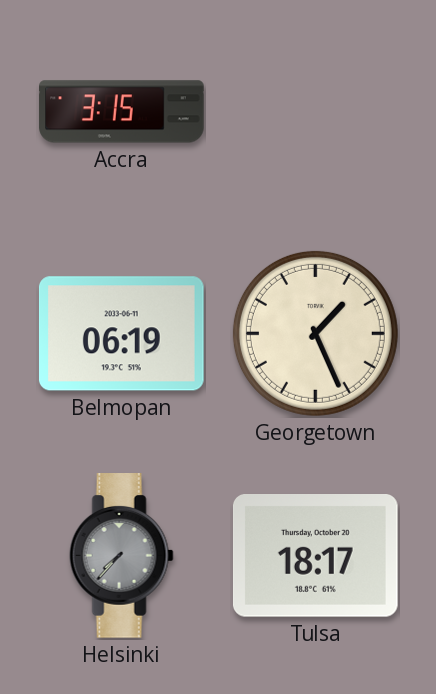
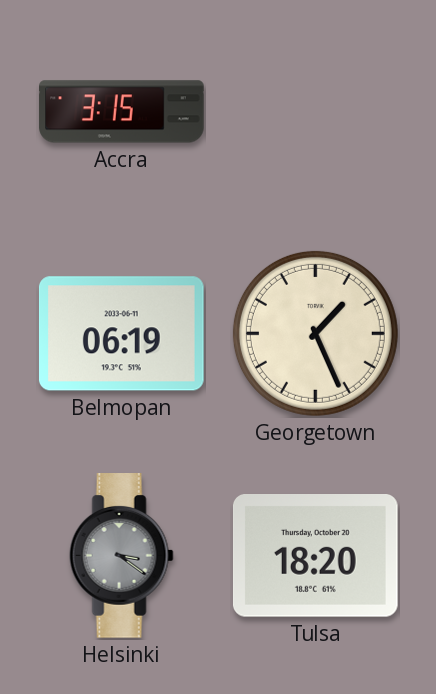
Helsinki: 7:37 -> 3:21
Tulsa: 18:17 -> 18:20
